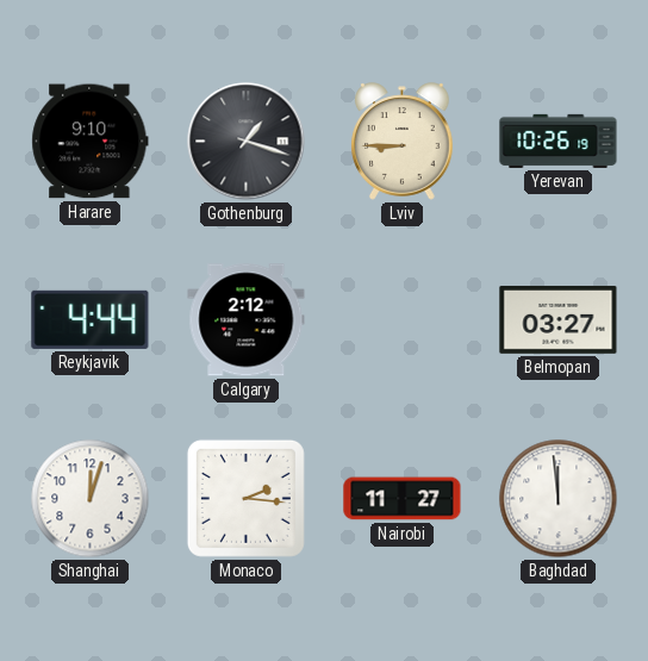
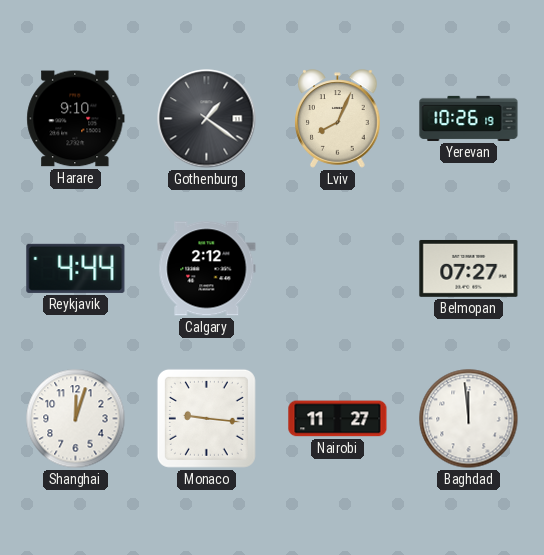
Gothenburg: 1:18 -> 1:21
Lviv: 8:45 -> 8:04
Belmopan: 03:27 -> 07:27
Monaco: 2:16 -> 9:16
